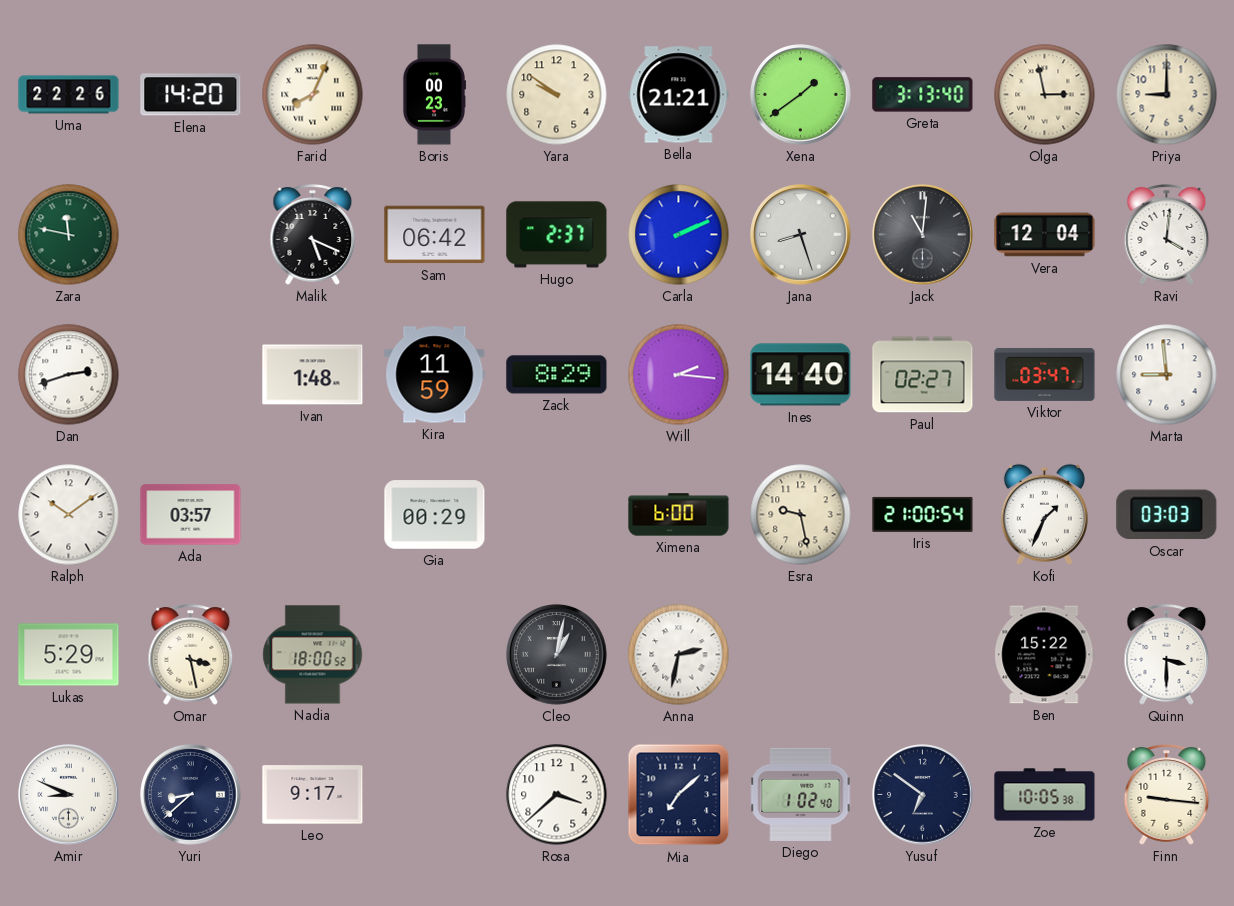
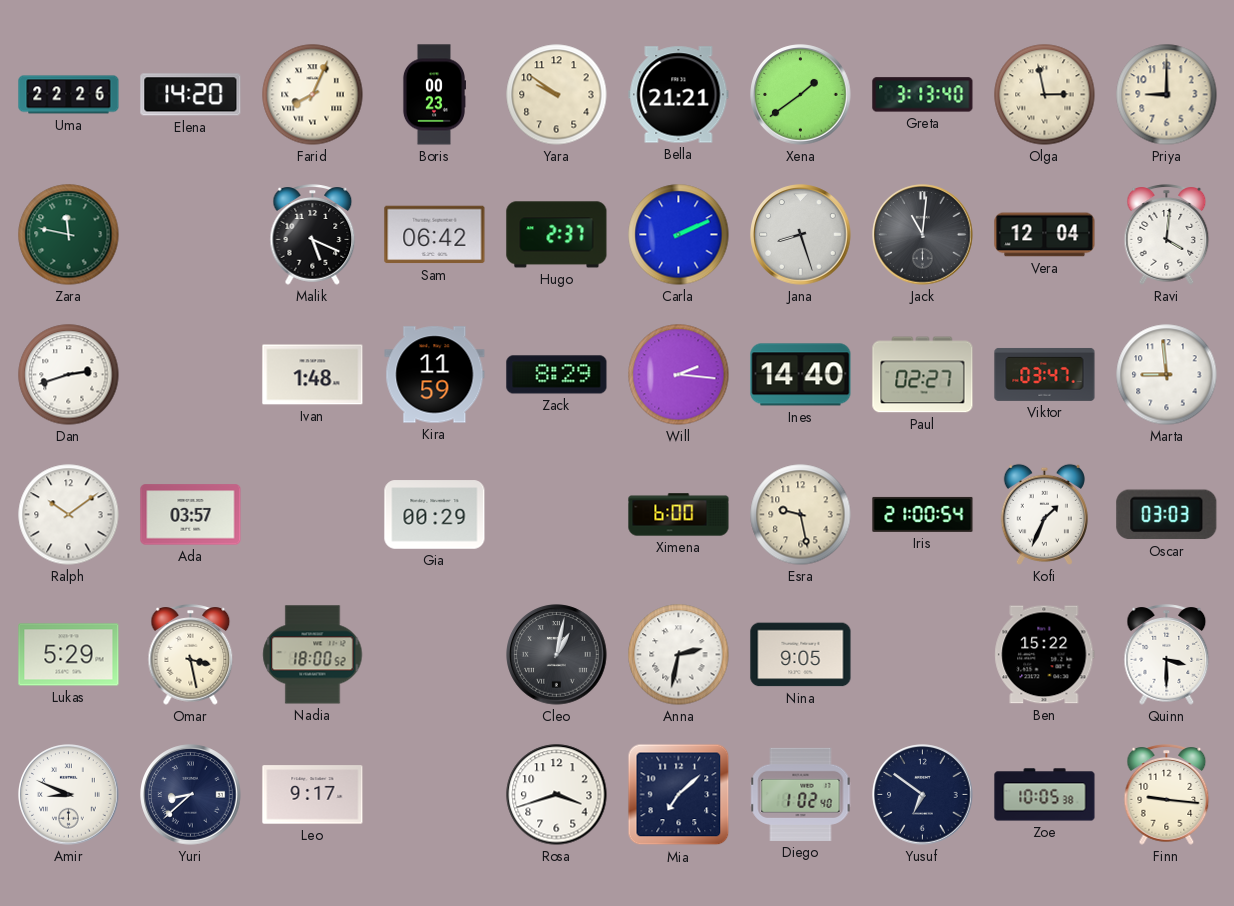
Nina: none -> 9:05
Rosa: 3:38 -> 3:42
